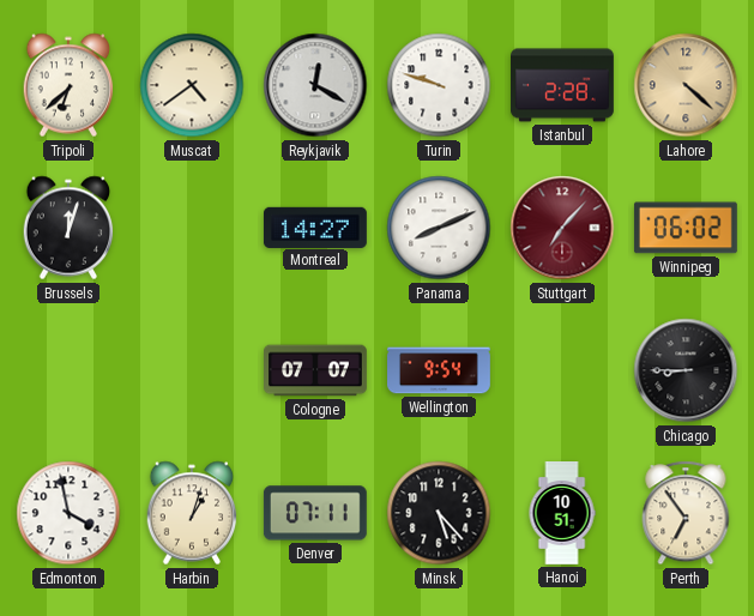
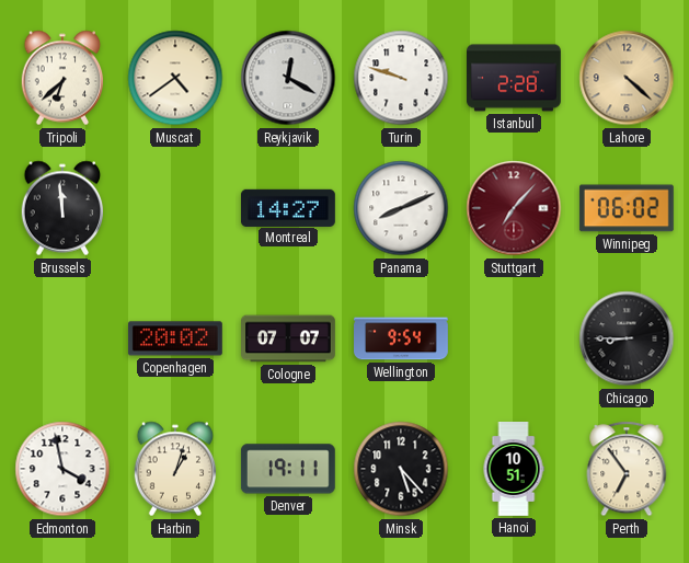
Brussels: 12:03 -> 11:59
Copenhagen: none -> 20:02
Denver: 07:11 -> 19:11
